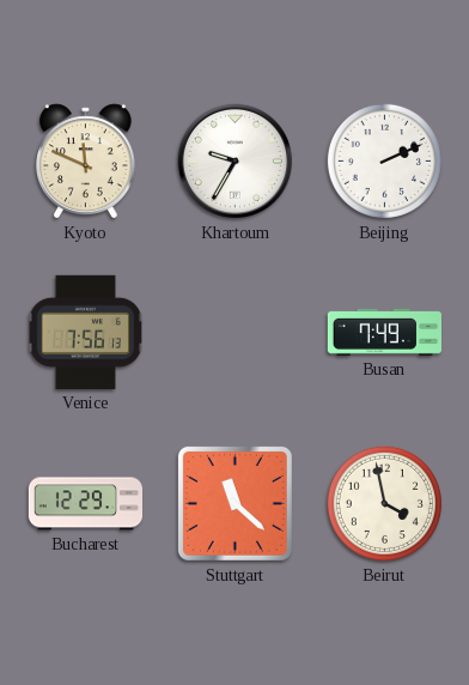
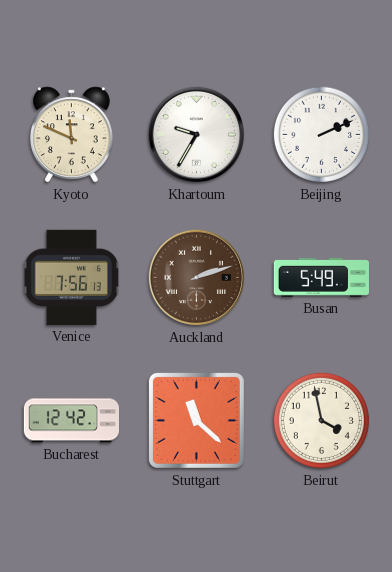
Auckland: none -> 2:12
Busan: 7:49 -> 5:49
Bucharest: 12:29 -> 12:42
